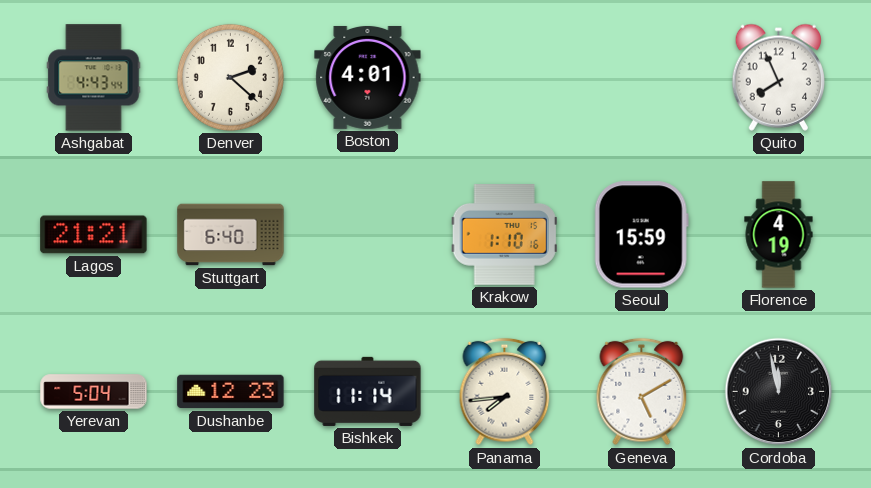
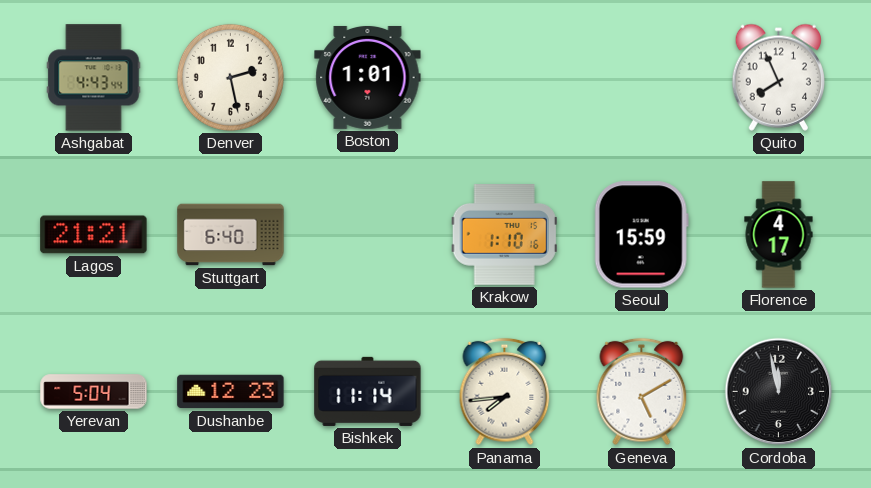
Denver: 2:22 -> 2:28
Boston: 4:01 -> 1:01
Florence: 4:19 -> 4:17
